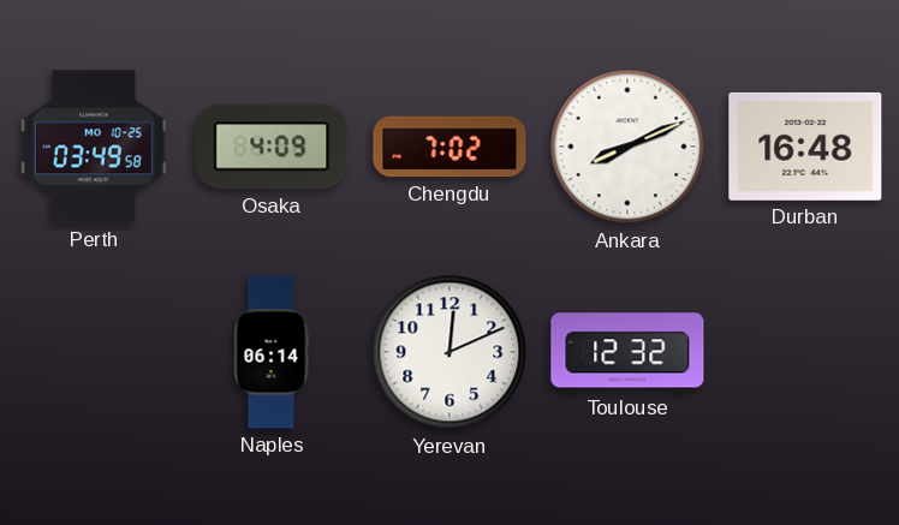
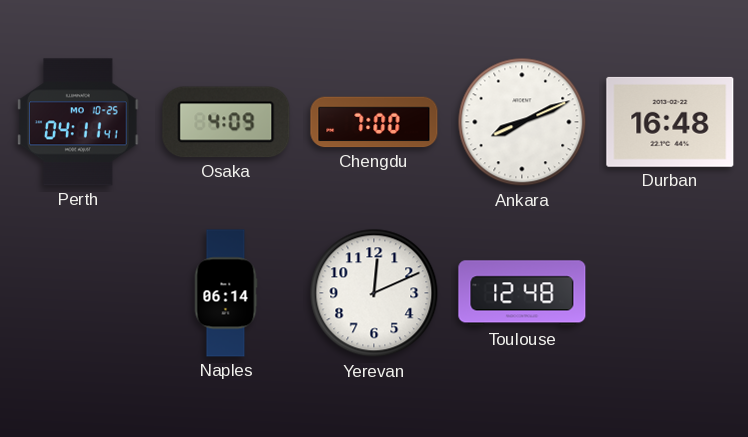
Perth: 03:49 -> 04:11
Chengdu: 7:02 -> 7:00
Toulouse: 12:32 -> 12:48
